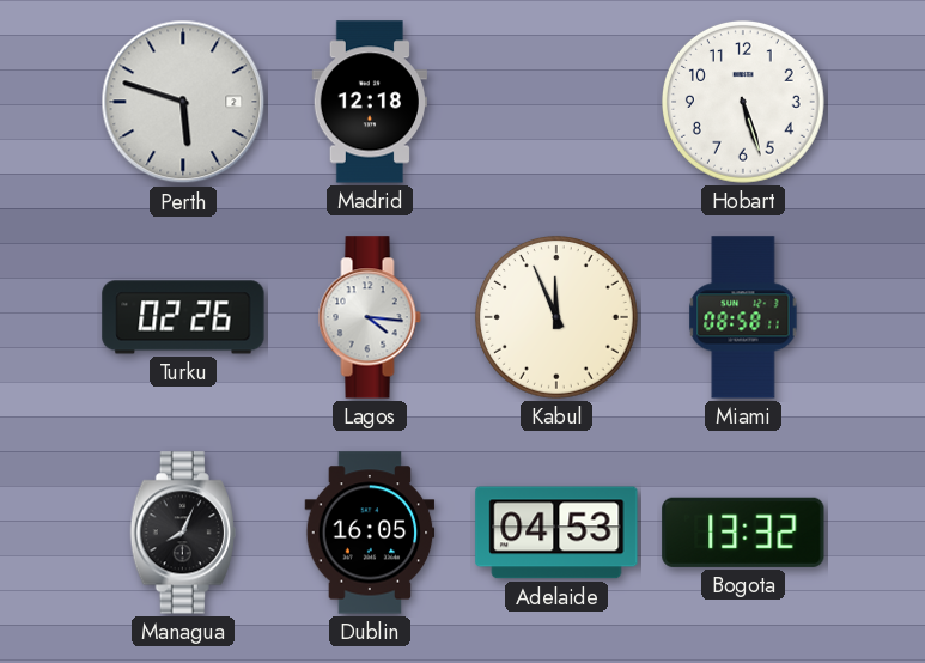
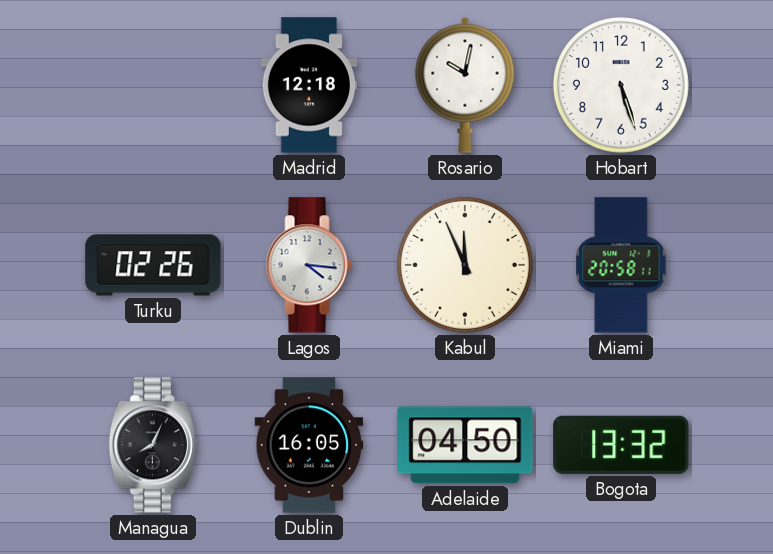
Perth: 5:48 -> none
Rosario: none -> 10:02
Miami: 08:58 -> 20:58
Adelaide: 04:53 -> 04:50
